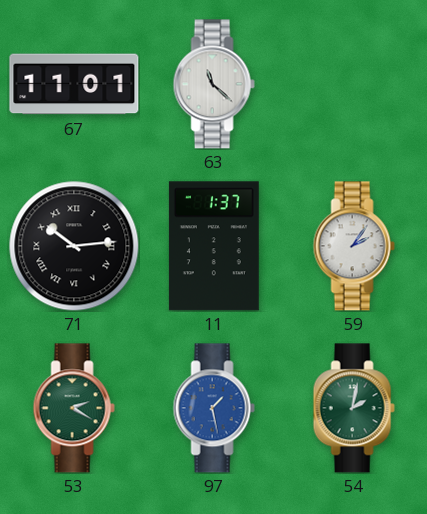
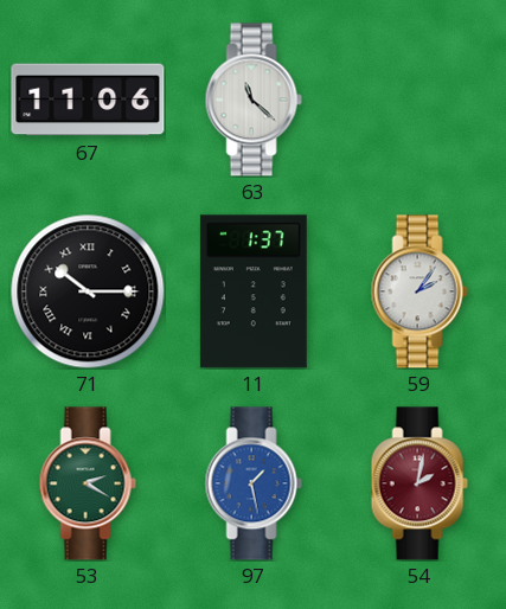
67: 11:01 -> 11:06
71: 10:14 -> 10:15
54 dial: green -> burgundy
